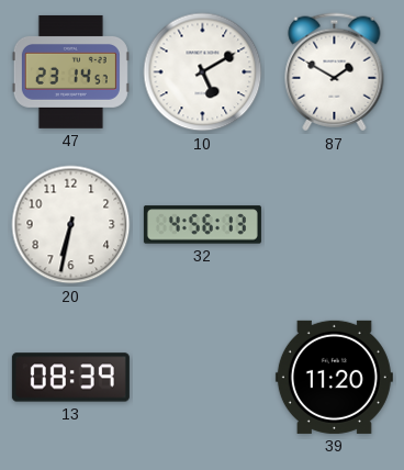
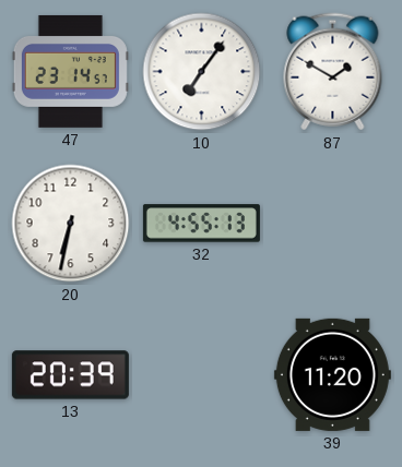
10: 5:10 -> 7:06
32: 4:56 -> 4:55
13: 08:39 -> 20:39
